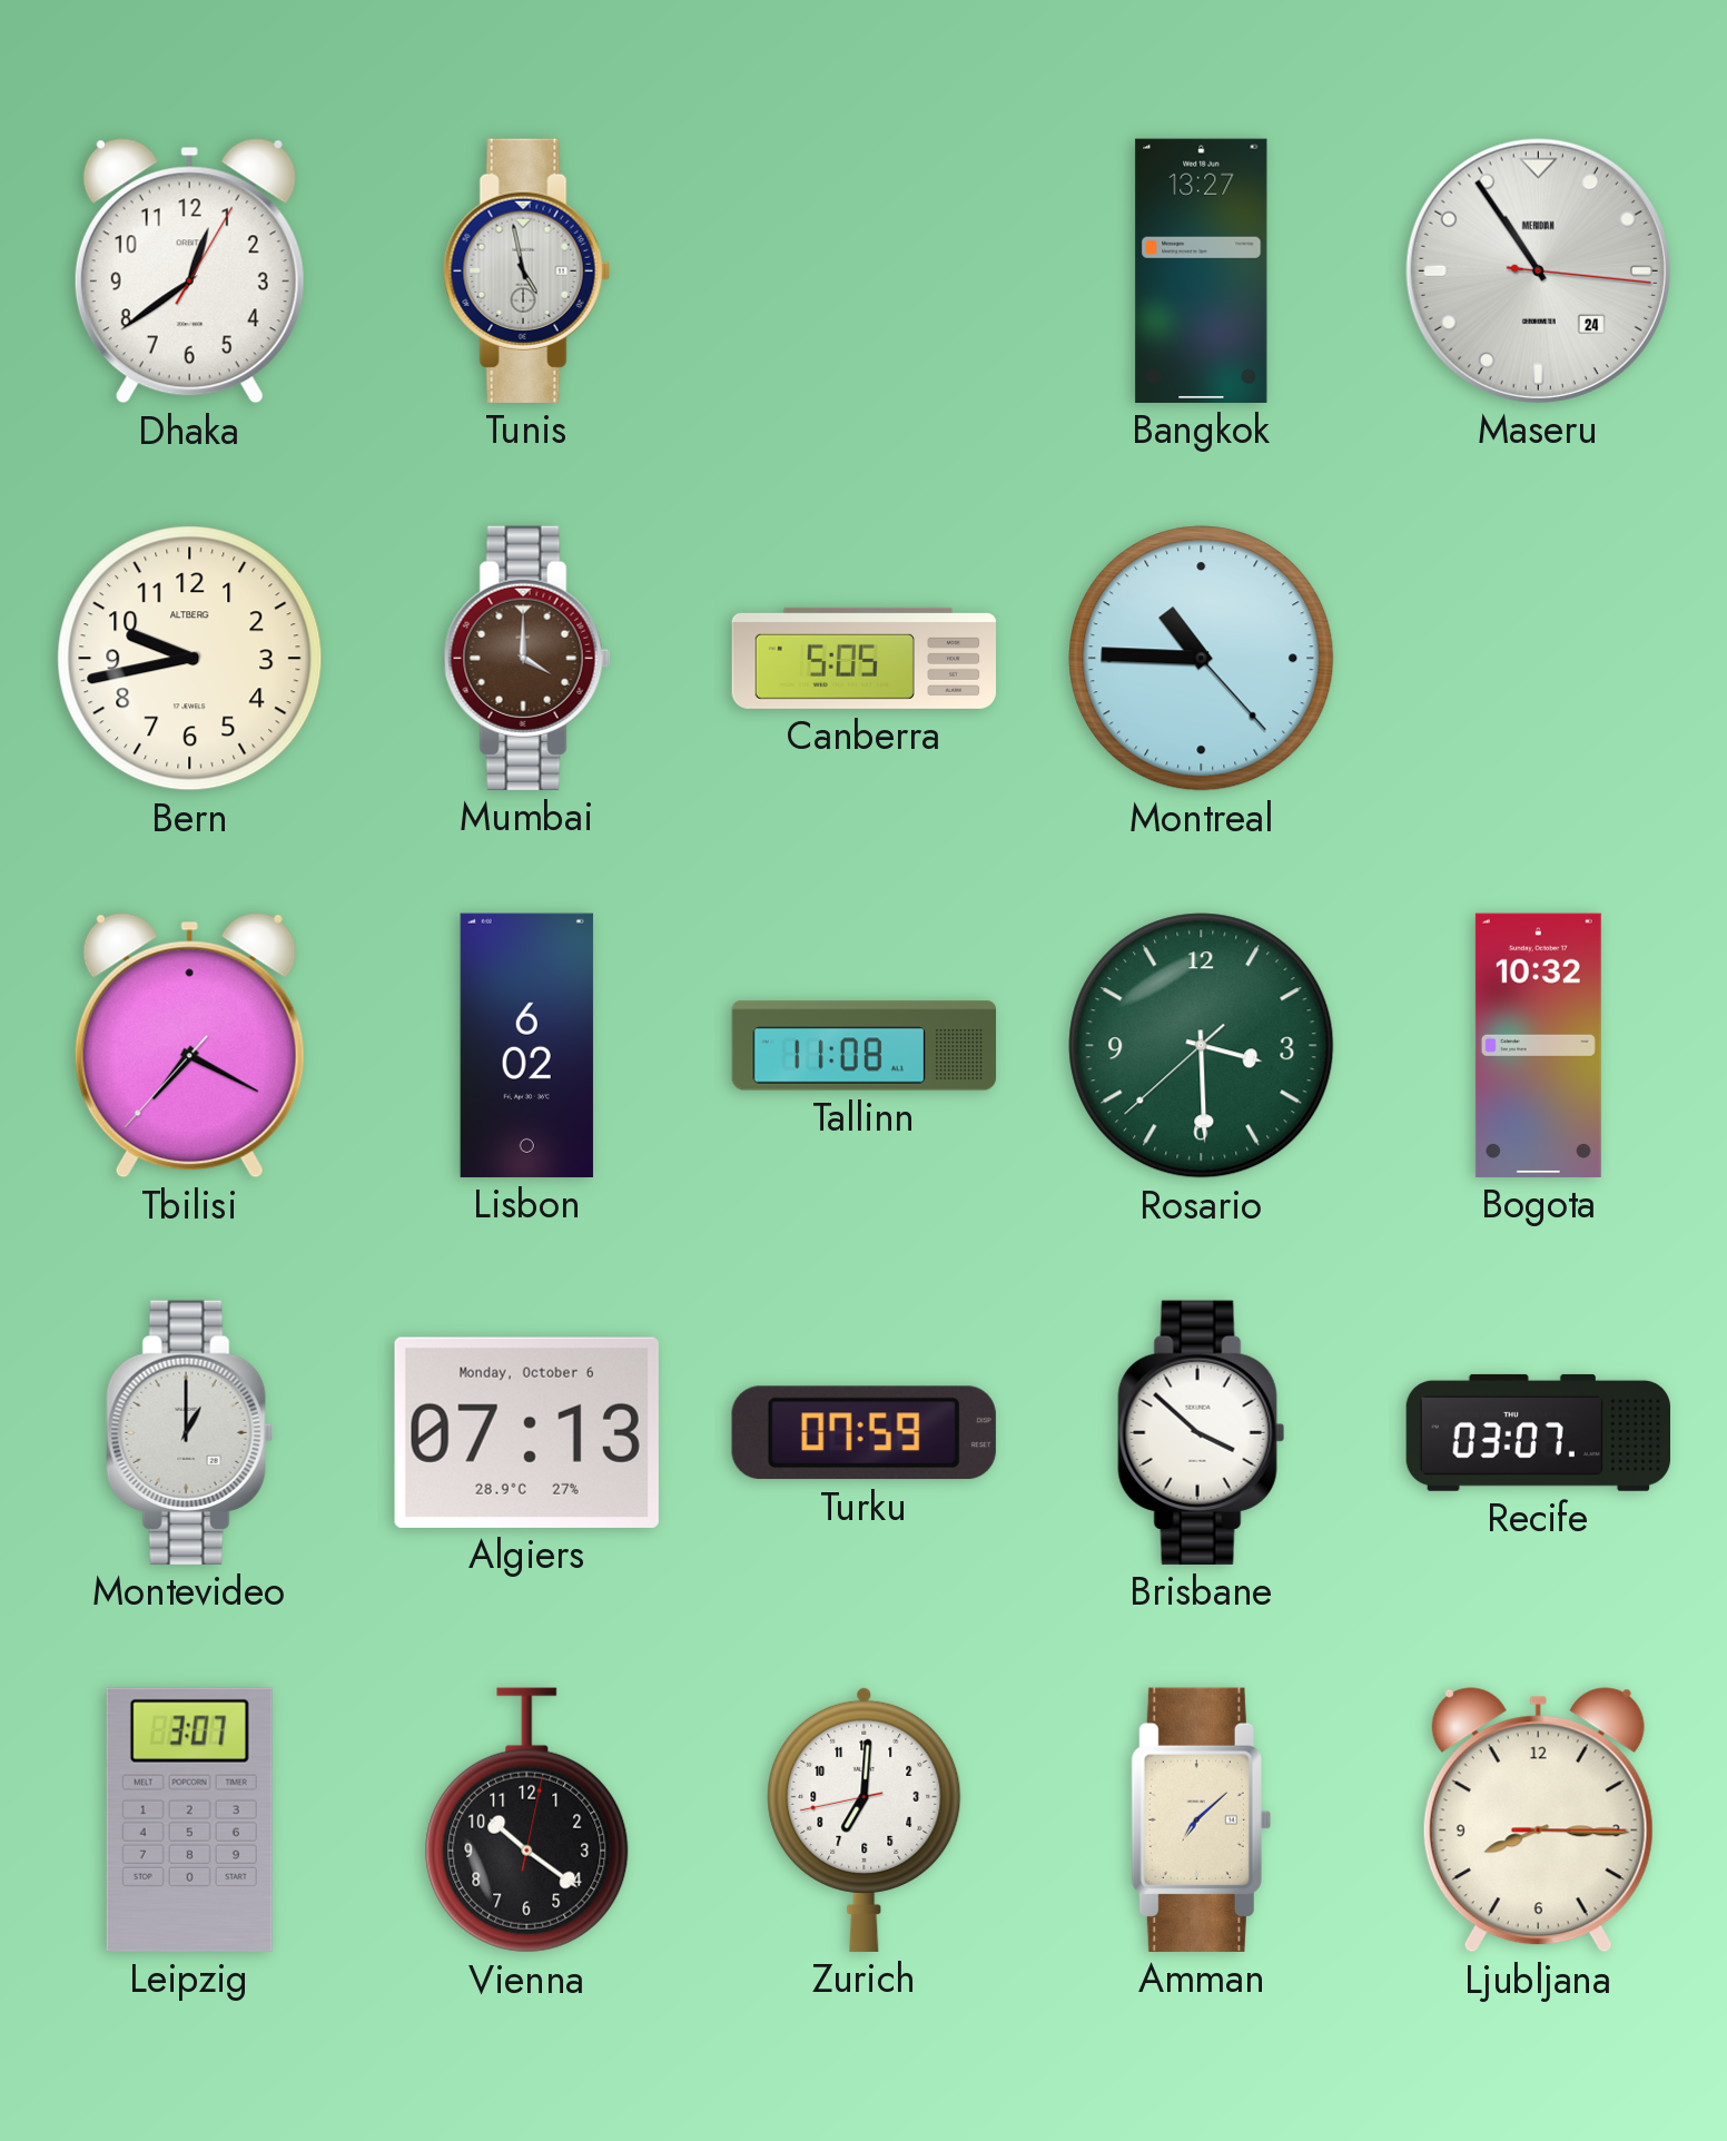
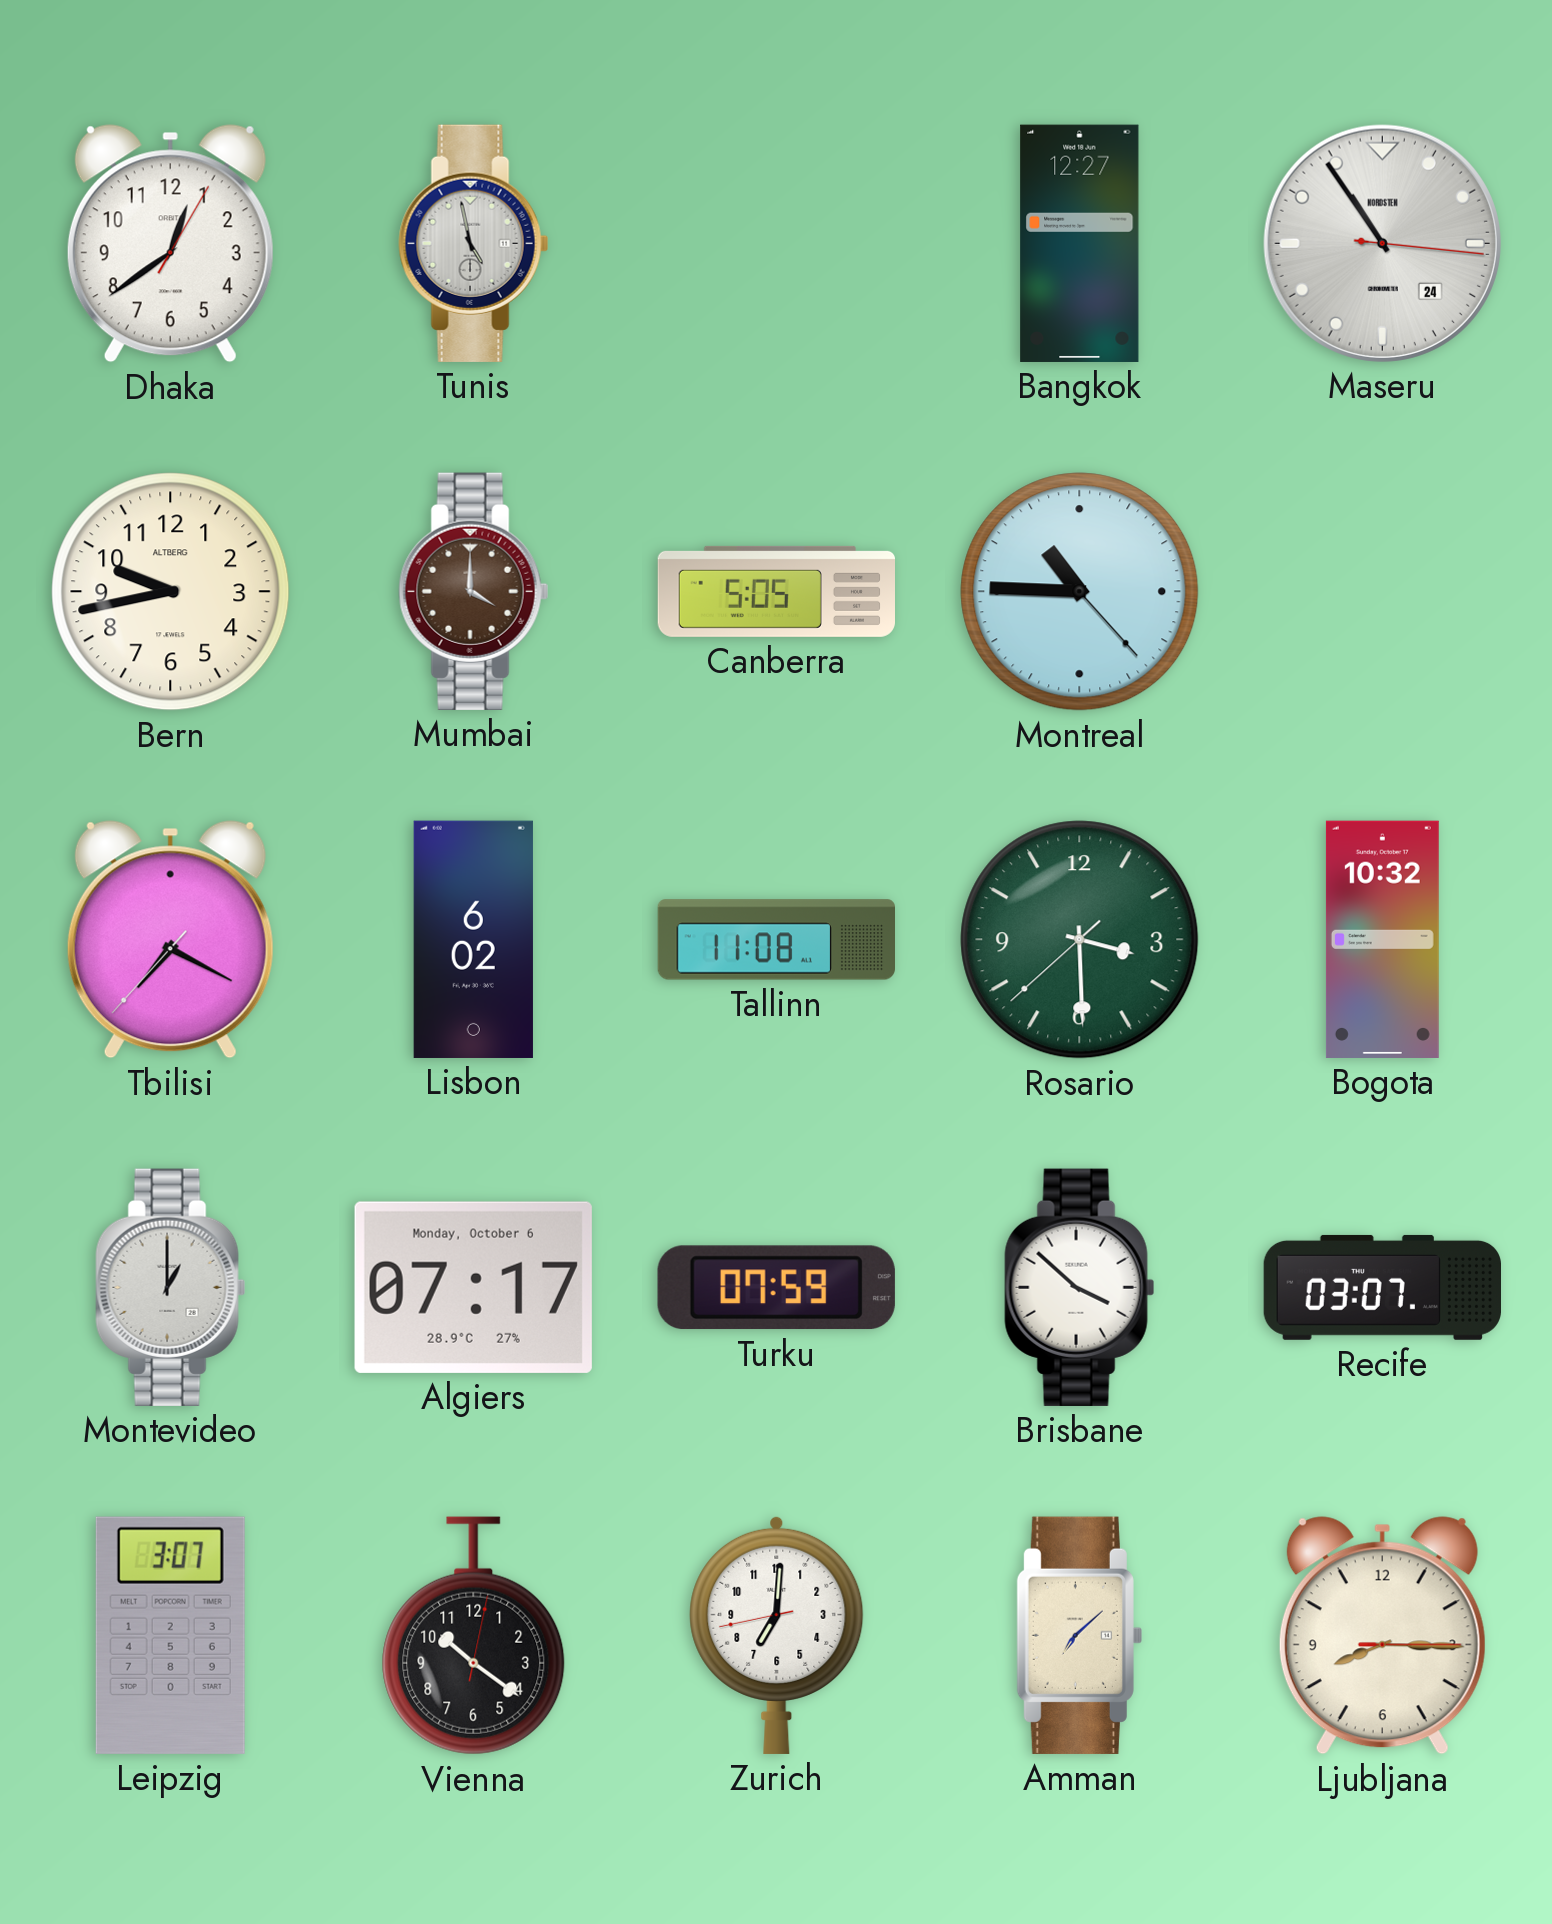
Bangkok: 13:27 -> 12:27
Maseru brand: MERIDIAN -> NORDSTEN
Algiers: 07:13 -> 07:17
